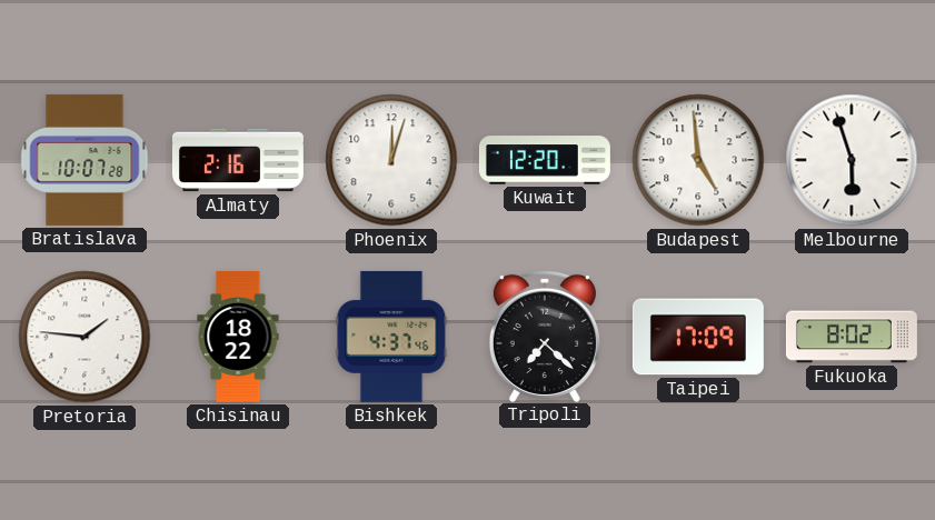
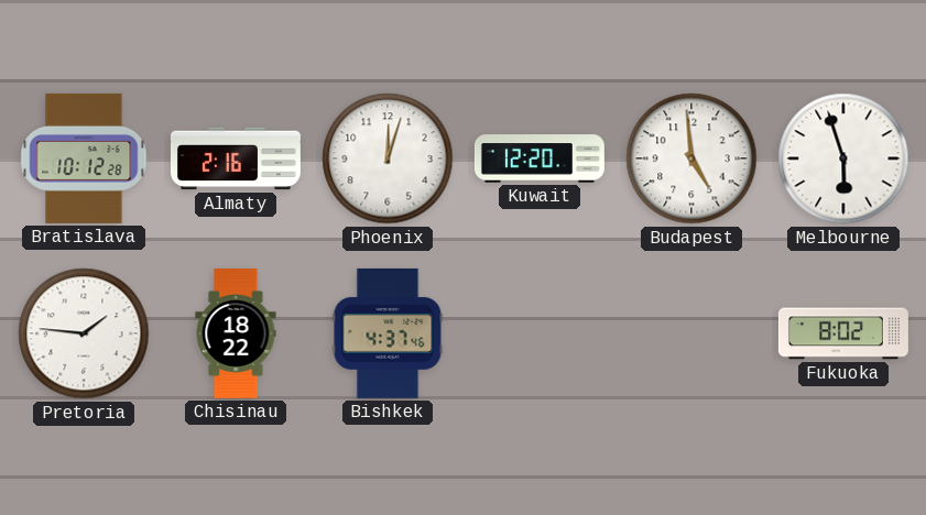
Bratislava: 10:07 -> 10:12
Tripoli: 7:22 -> none
Taipei: 17:09 -> none
